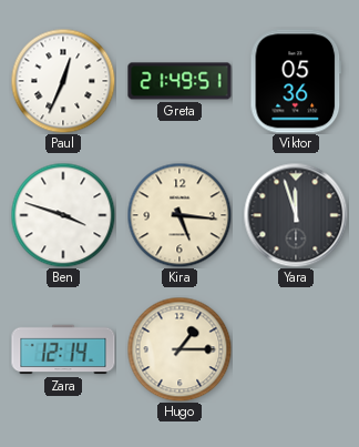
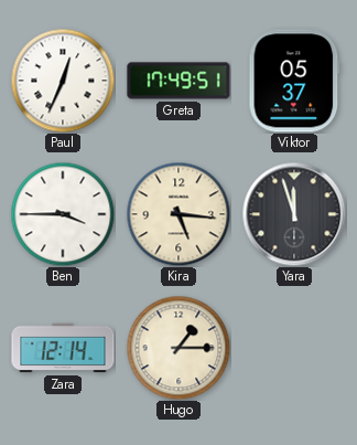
Greta: 21:49 -> 17:49
Viktor: 05:36 -> 05:37
Ben: 3:48 -> 3:45
